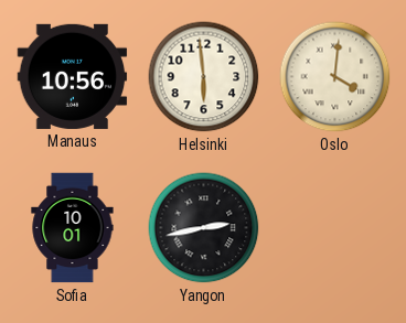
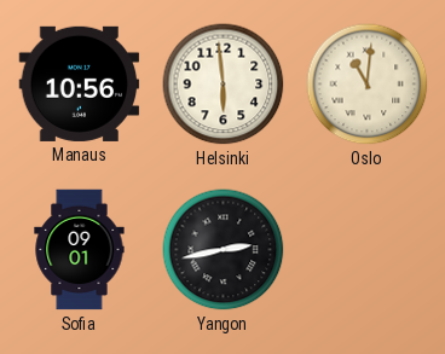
Oslo: 4:01 -> 11:01
Sofia: 10:01 -> 09:01
